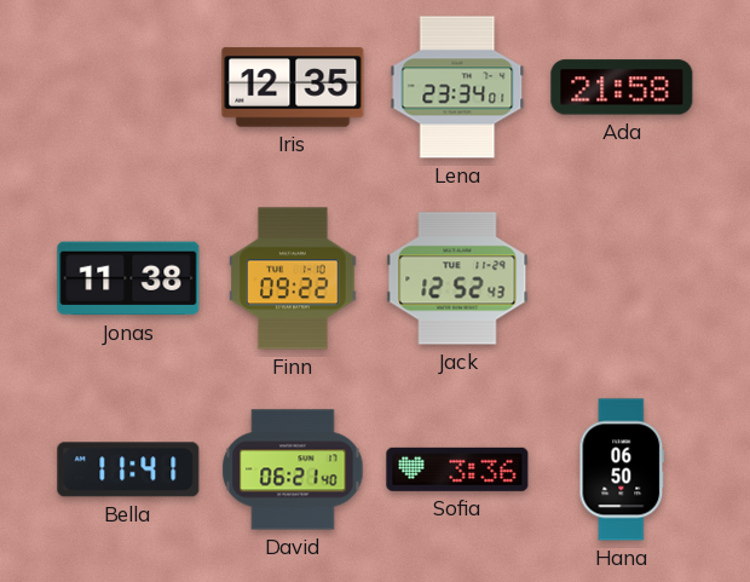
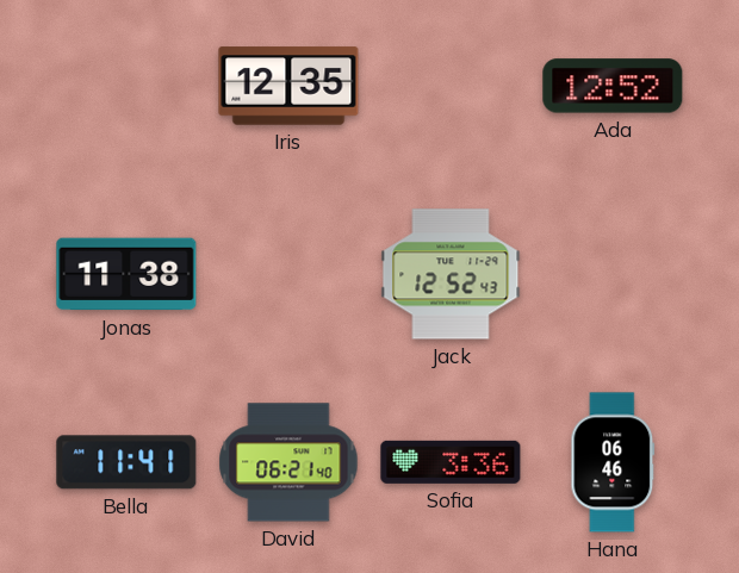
Lena: 23:34 -> none
Ada: 21:58 -> 12:52
Finn: 09:22 -> none
Hana: 06:50 -> 06:46
